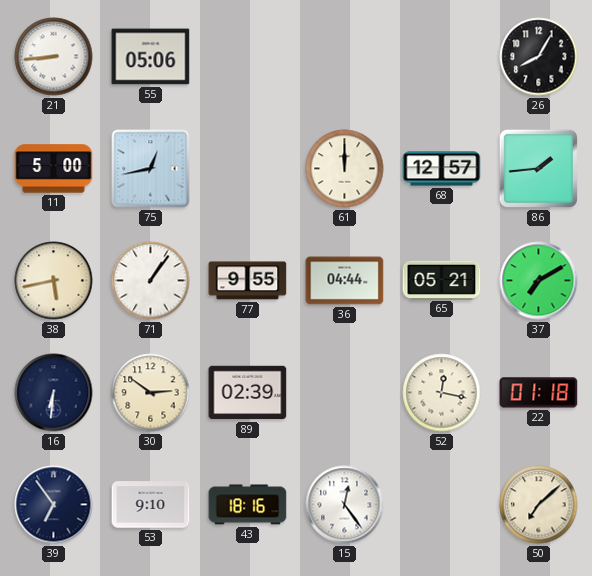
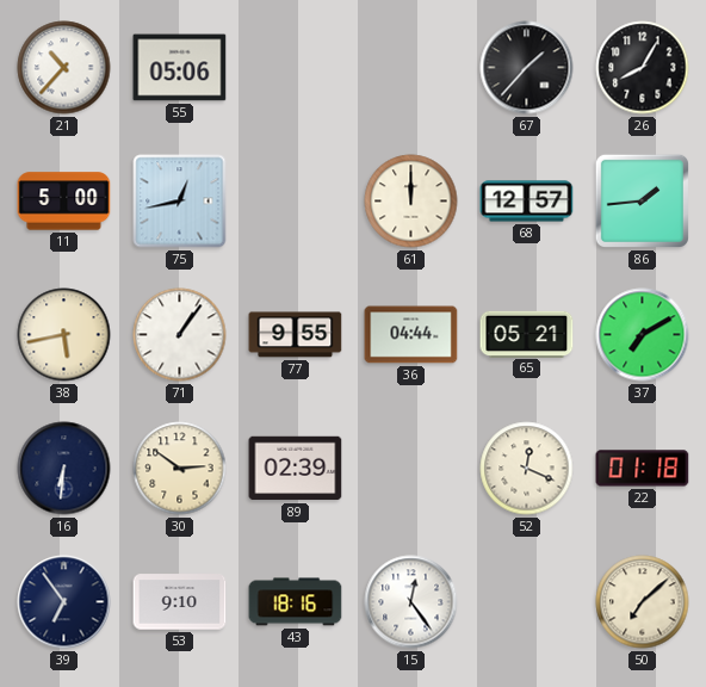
21: 8:44 -> 10:37
67: none -> 1:37
52: 12:17 -> 12:19
